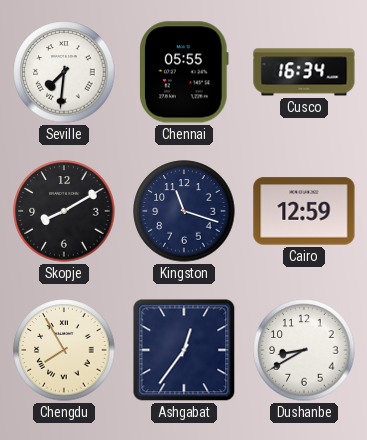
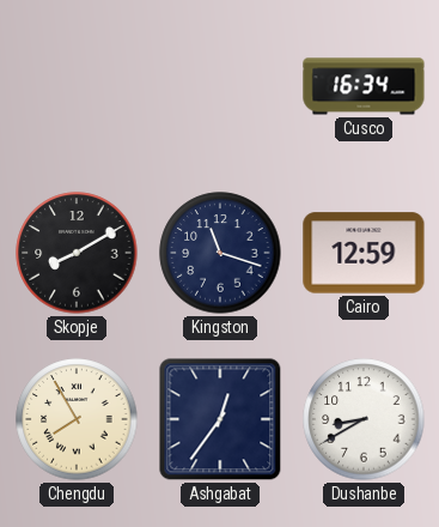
Seville: 7:31 -> none
Chennai: 05:55 -> none
